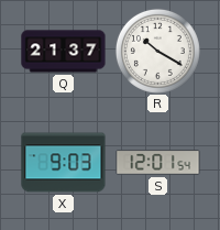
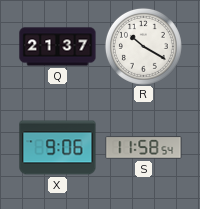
X: 9:03 -> 9:06
S: 12:01 -> 11:58
